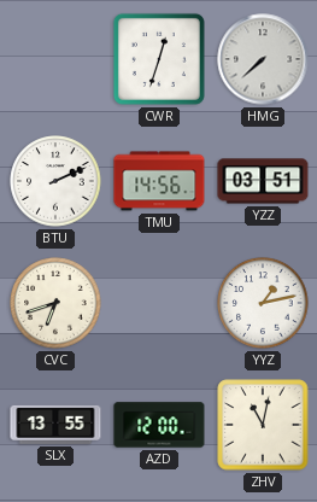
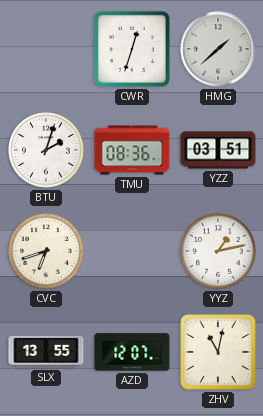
HMG: 7:38 -> 1:38
BTU: 2:11 -> 2:03
TMU: 14:56 -> 08:36
AZD: 12:00 -> 12:07
